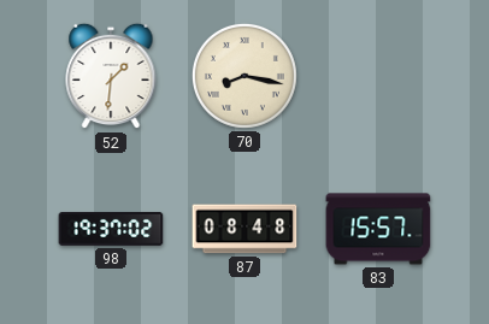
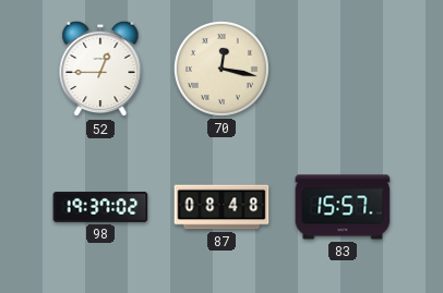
52: 1:31 -> 12:45
70: 8:17 -> 12:17
